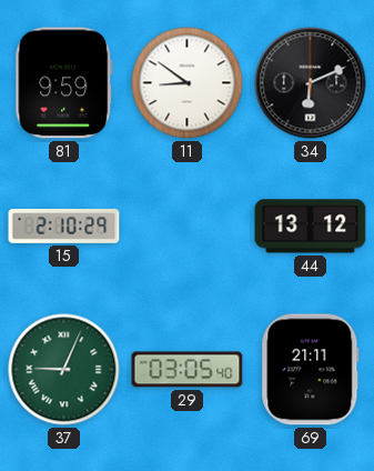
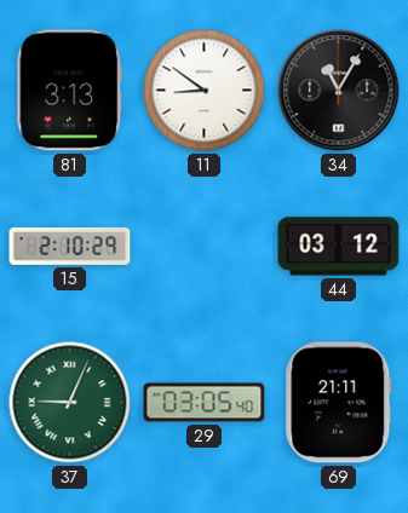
81: 9:59 -> 3:13
34: 6:11 -> 11:05
44: 13:12 -> 03:12
